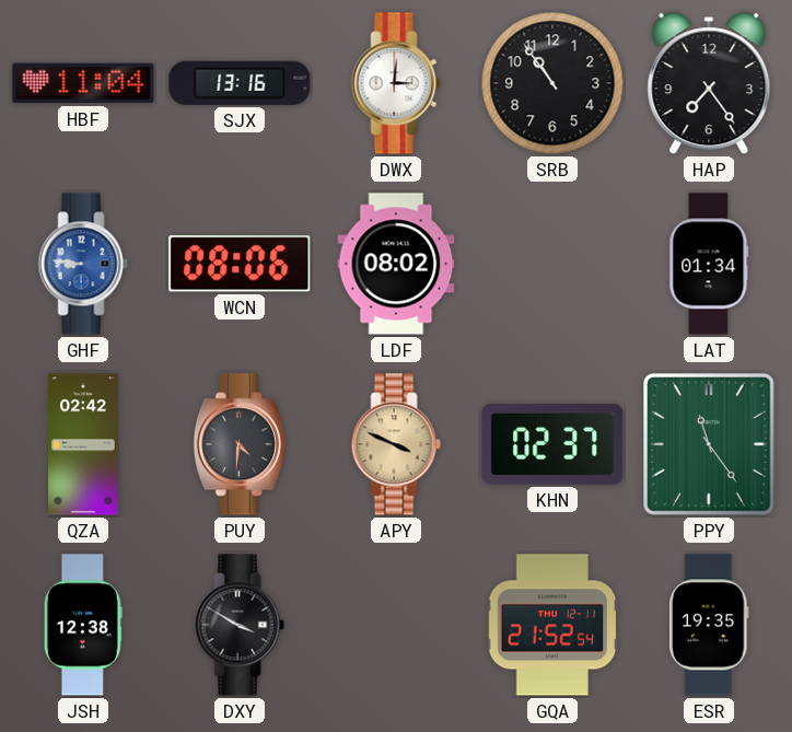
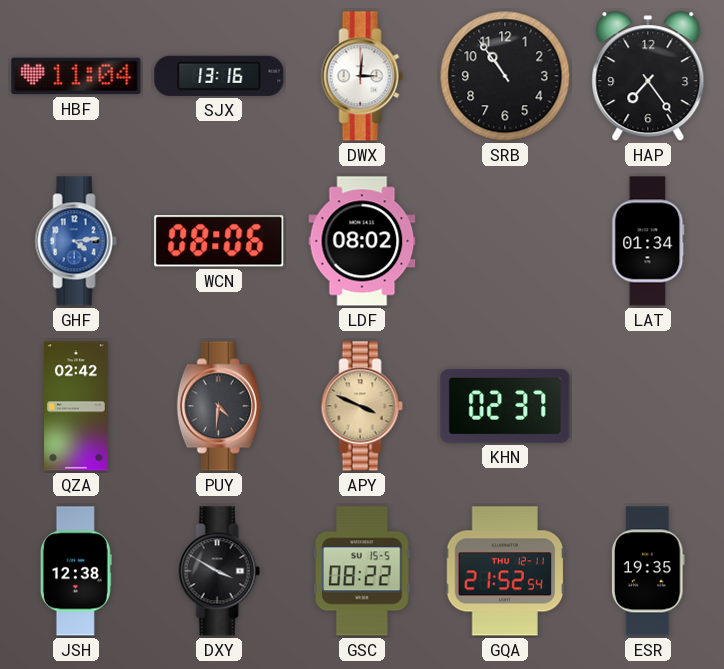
GHF: 8:46 -> 4:14
PPY: 11:24 -> none
GSC: none -> 08:22
